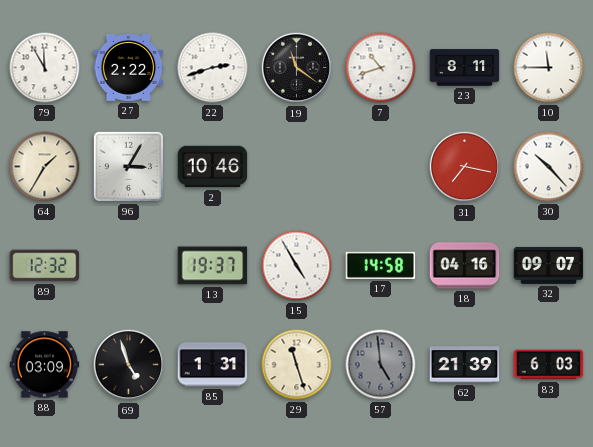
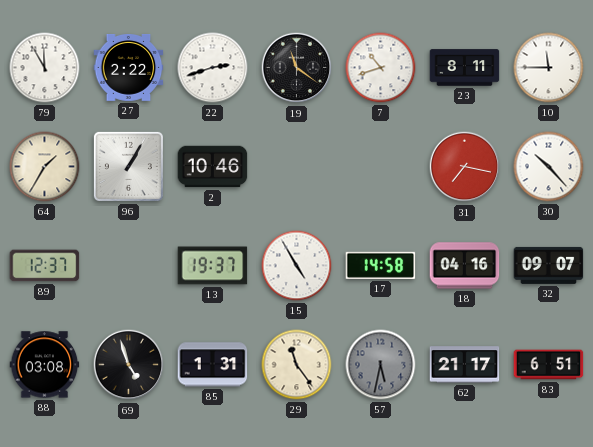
96: 3:05 -> 1:05
89: 12:32 -> 12:37
88: 03:09 -> 03:08
29: 11:27 -> 11:24
57: 4:59 -> 5:32
62: 21:39 -> 21:17
83: 6:03 -> 6:51
